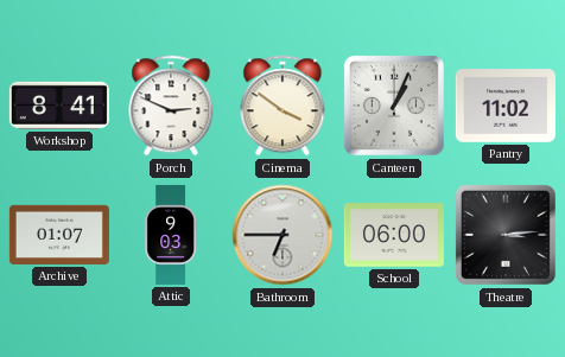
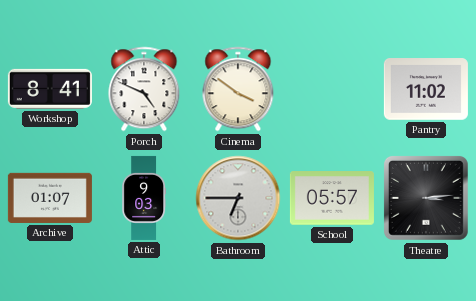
Porch: 2:49 -> 4:49
Canteen: 1:04 -> none
School: 06:00 -> 05:57
